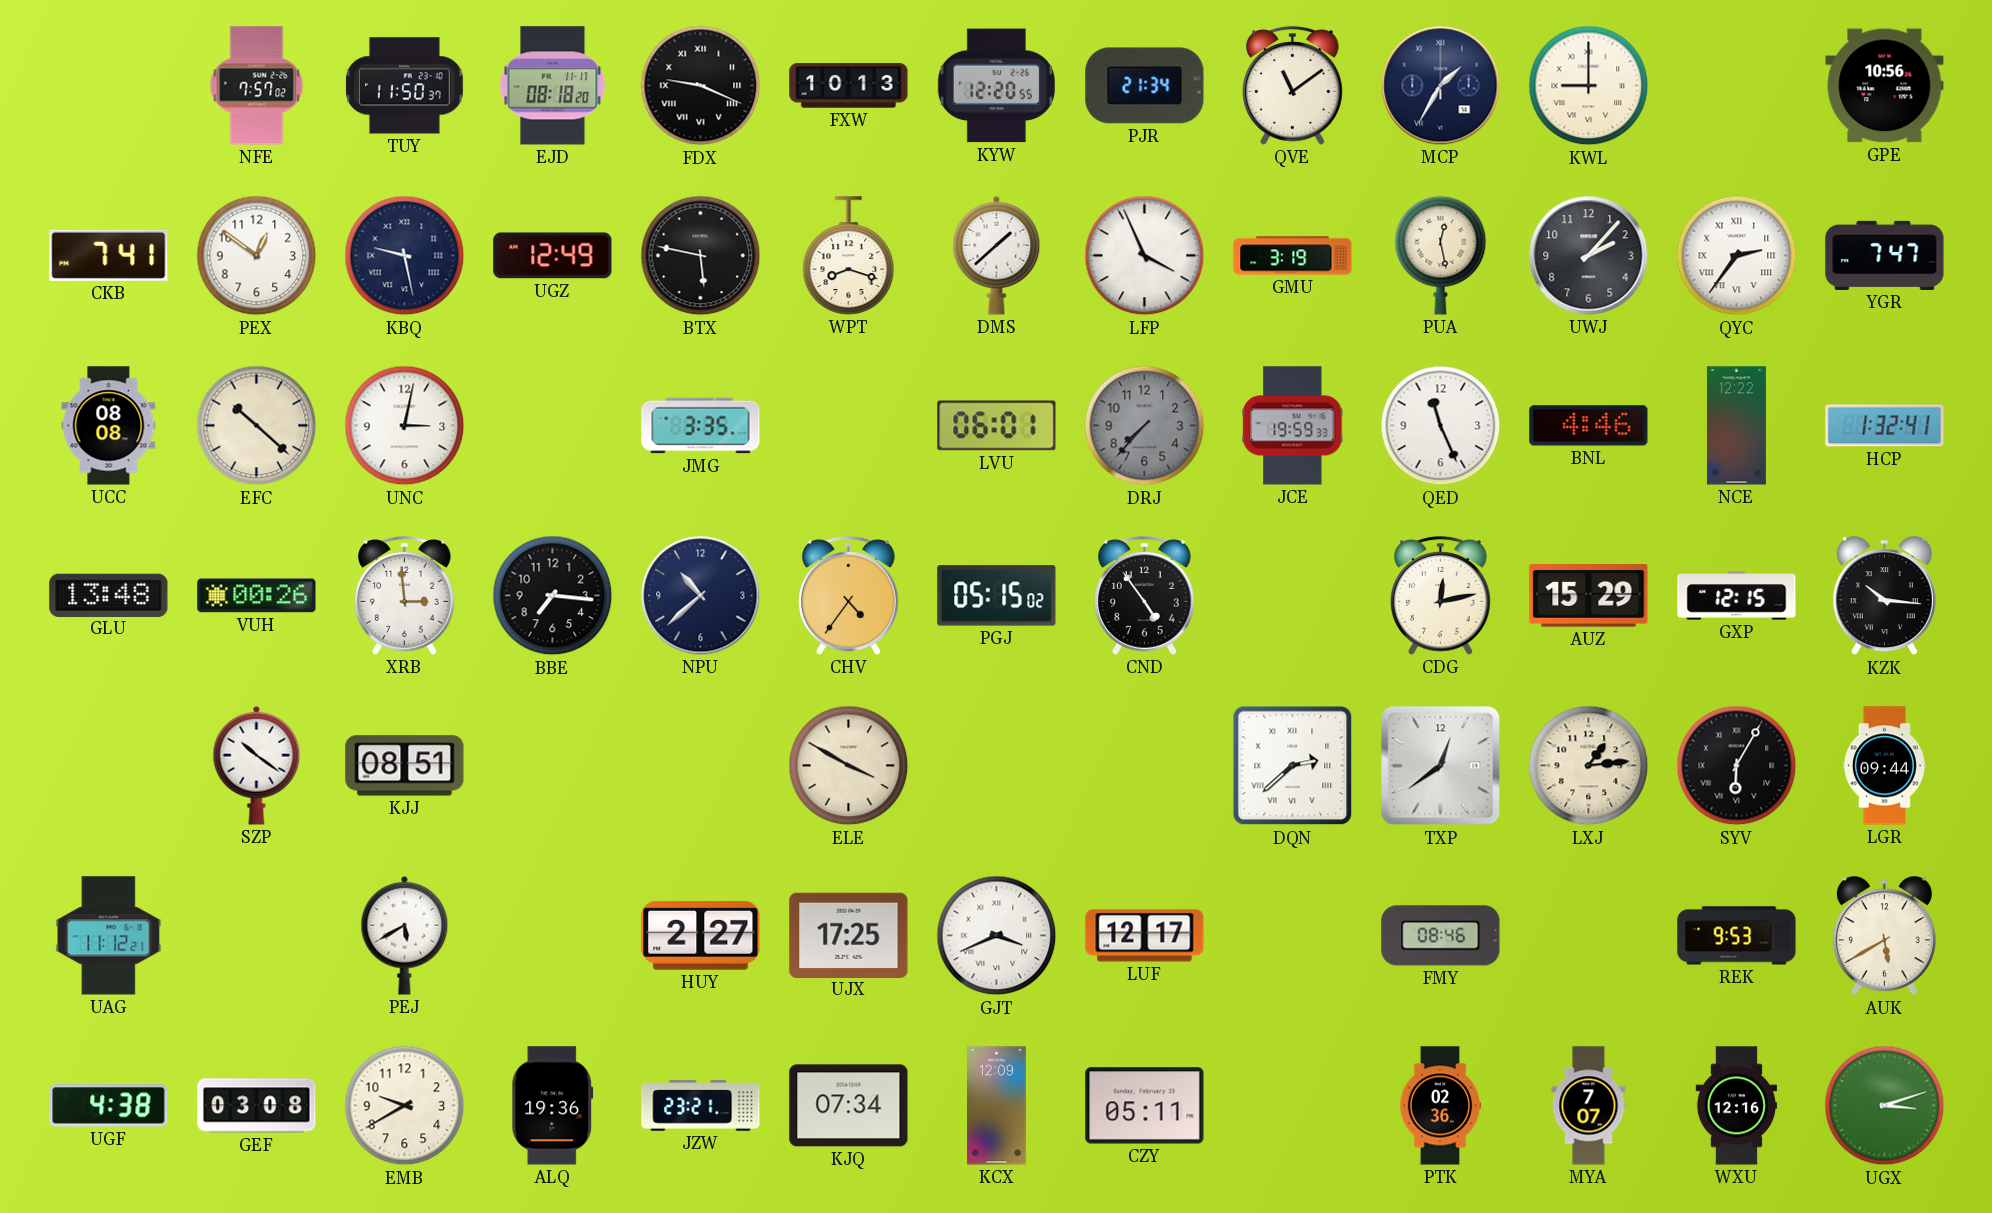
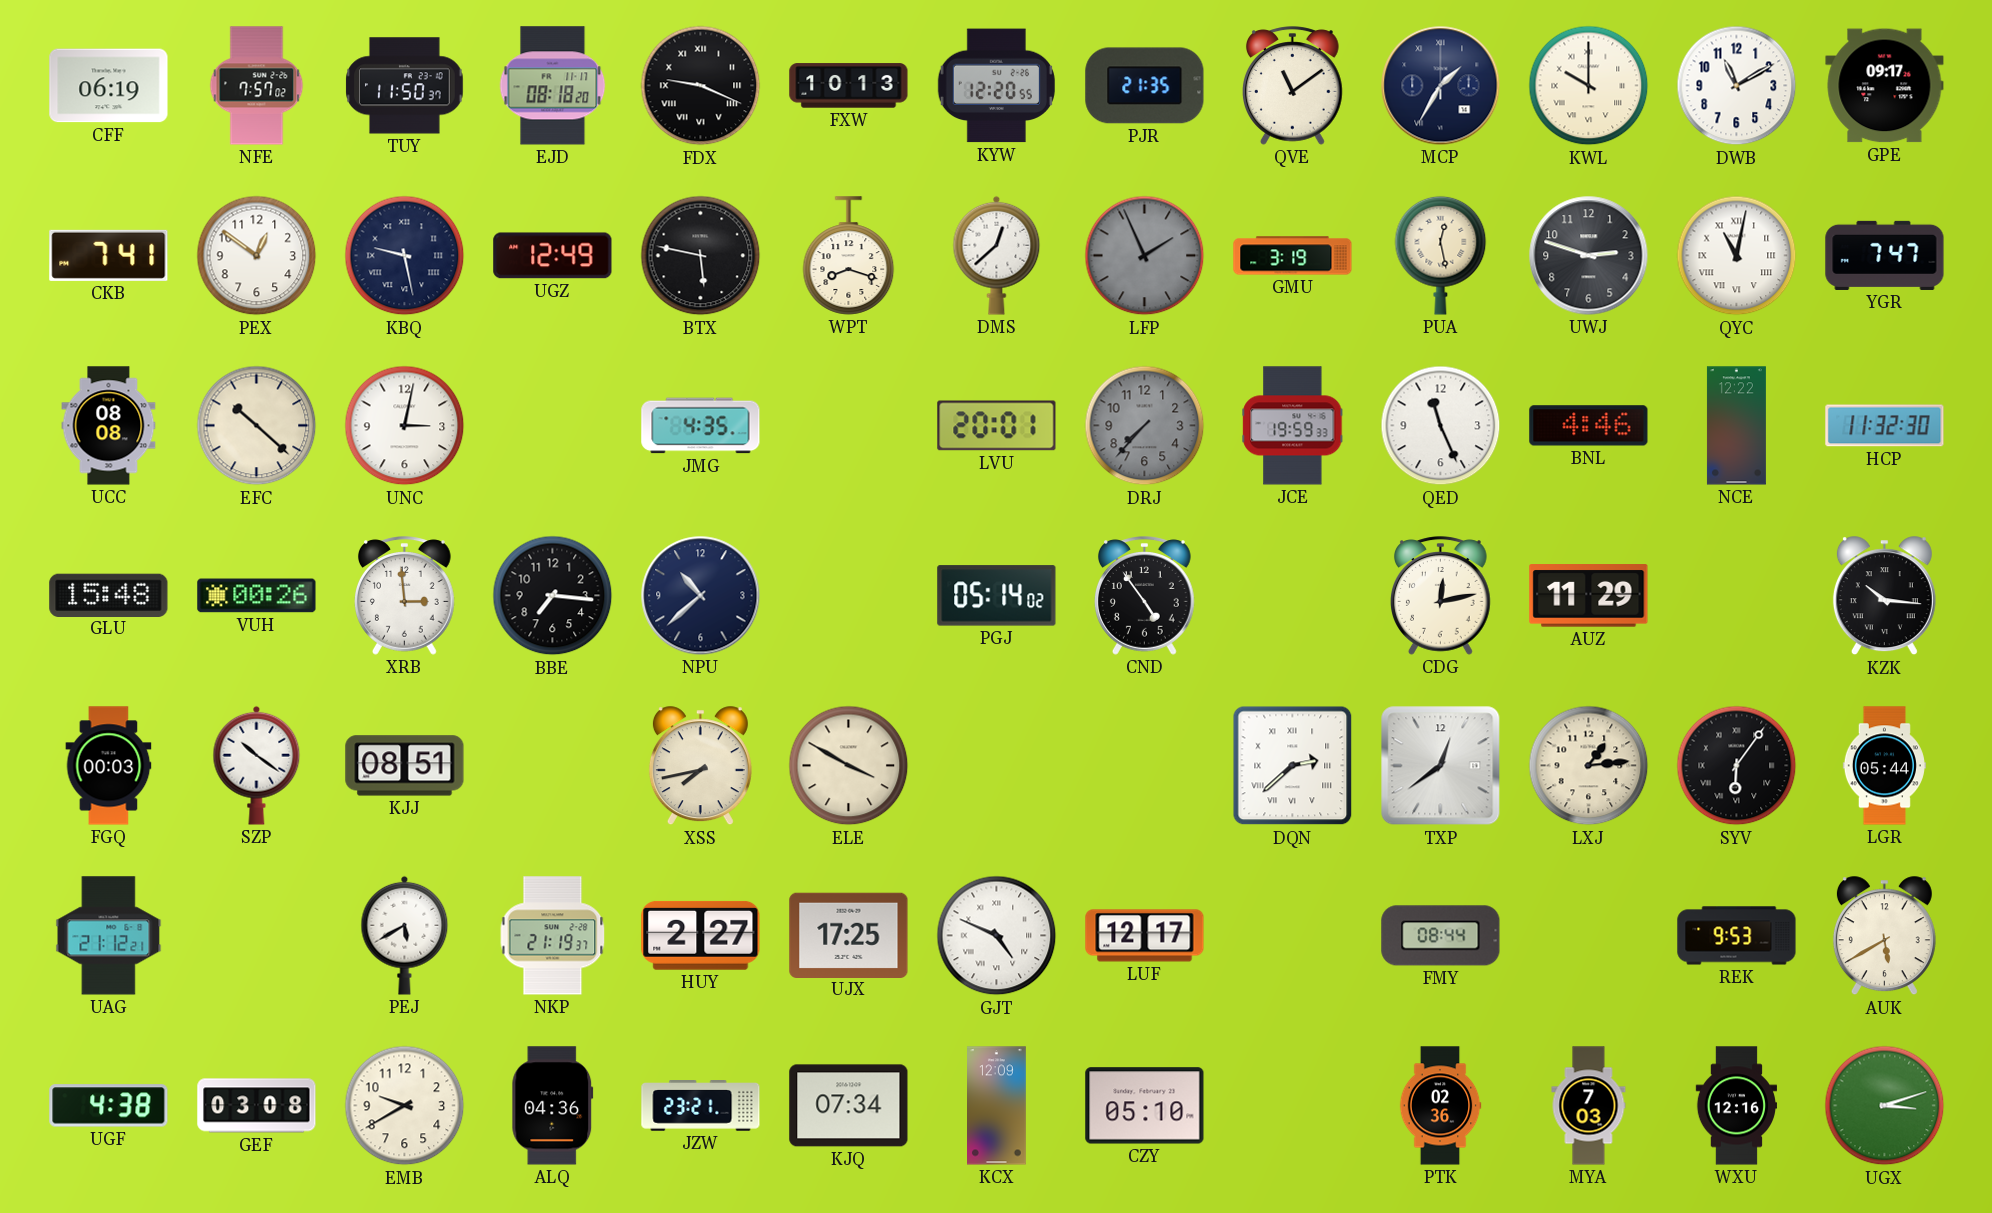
CFF: none -> 06:19
PJR: 21:34 -> 21:35
KWL: 9:00 -> 10:00
DWB: none -> 11:10
GPE: 10:56 -> 09:17
DMS: 1:38 -> 12:38
LFP: 3:56 -> 1:56
LFP dial: white -> grey
UWJ: 2:07 -> 2:48
QYC: 2:36 -> 11:02
JMG: 3:35 -> 4:35
LVU: 06:01 -> 20:01
HCP: 1:32 -> 11:32
GLU: 13:48 -> 15:48
CHV: 4:36 -> none
PGJ: 05:15 -> 05:14
AUZ: 15:29 -> 11:29
GXP: 12:15 -> none
FGQ: none -> 00:03
XSS: none -> 7:43
SYV: 6:05 -> 6:06
LGR: 09:44 -> 05:44
UAG: 11:12 -> 21:12
NKP: none -> 21:19
GJT: 3:41 -> 4:49
FMY: 08:46 -> 08:44
ALQ: 19:36 -> 04:36
CZY: 05:11 -> 05:10
MYA: 7:07 -> 7:03
